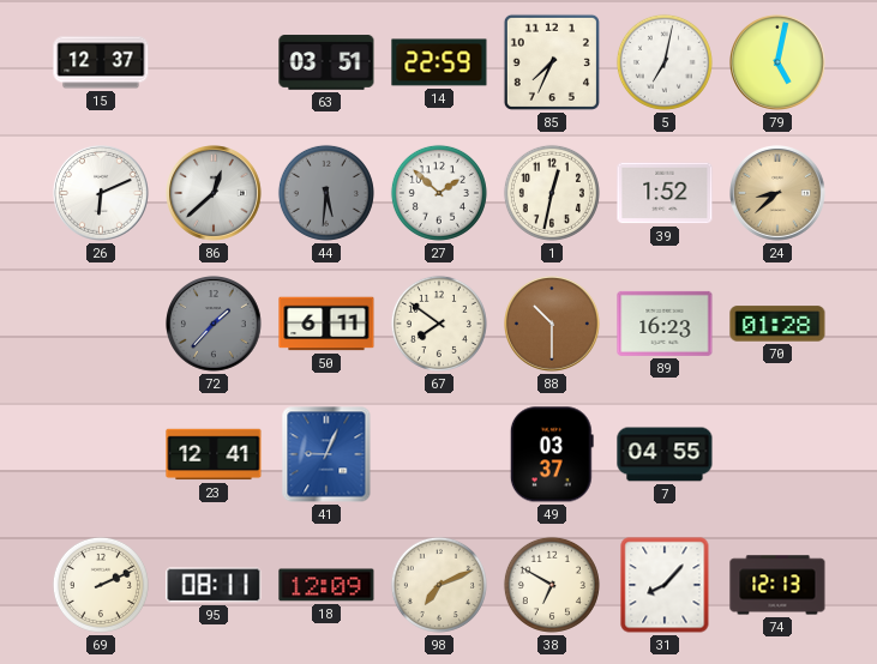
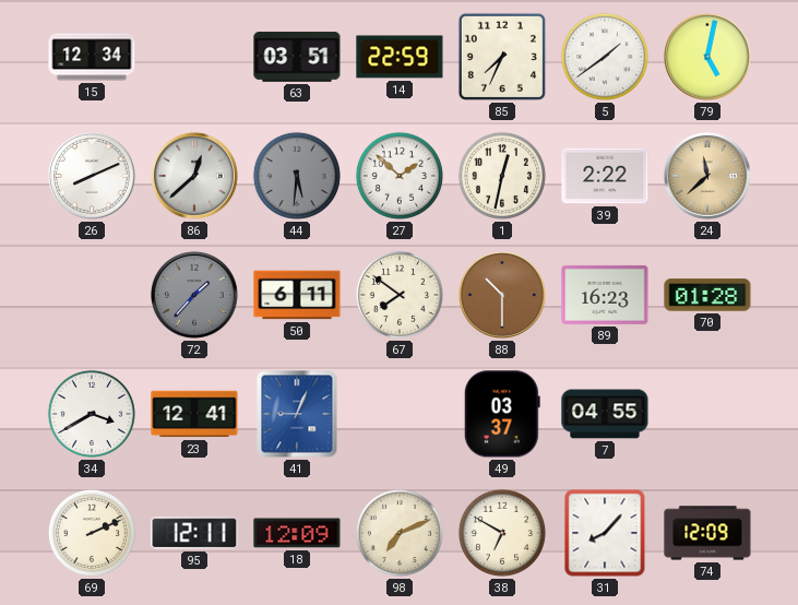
15: 12:37 -> 12:34
5: 7:02 -> 1:39
26: 6:11 -> 8:11
39: 1:52 -> 2:22
24: 8:38 -> 11:38
34: none -> 3:40
95: 08:11 -> 12:11
74: 12:13 -> 12:09
